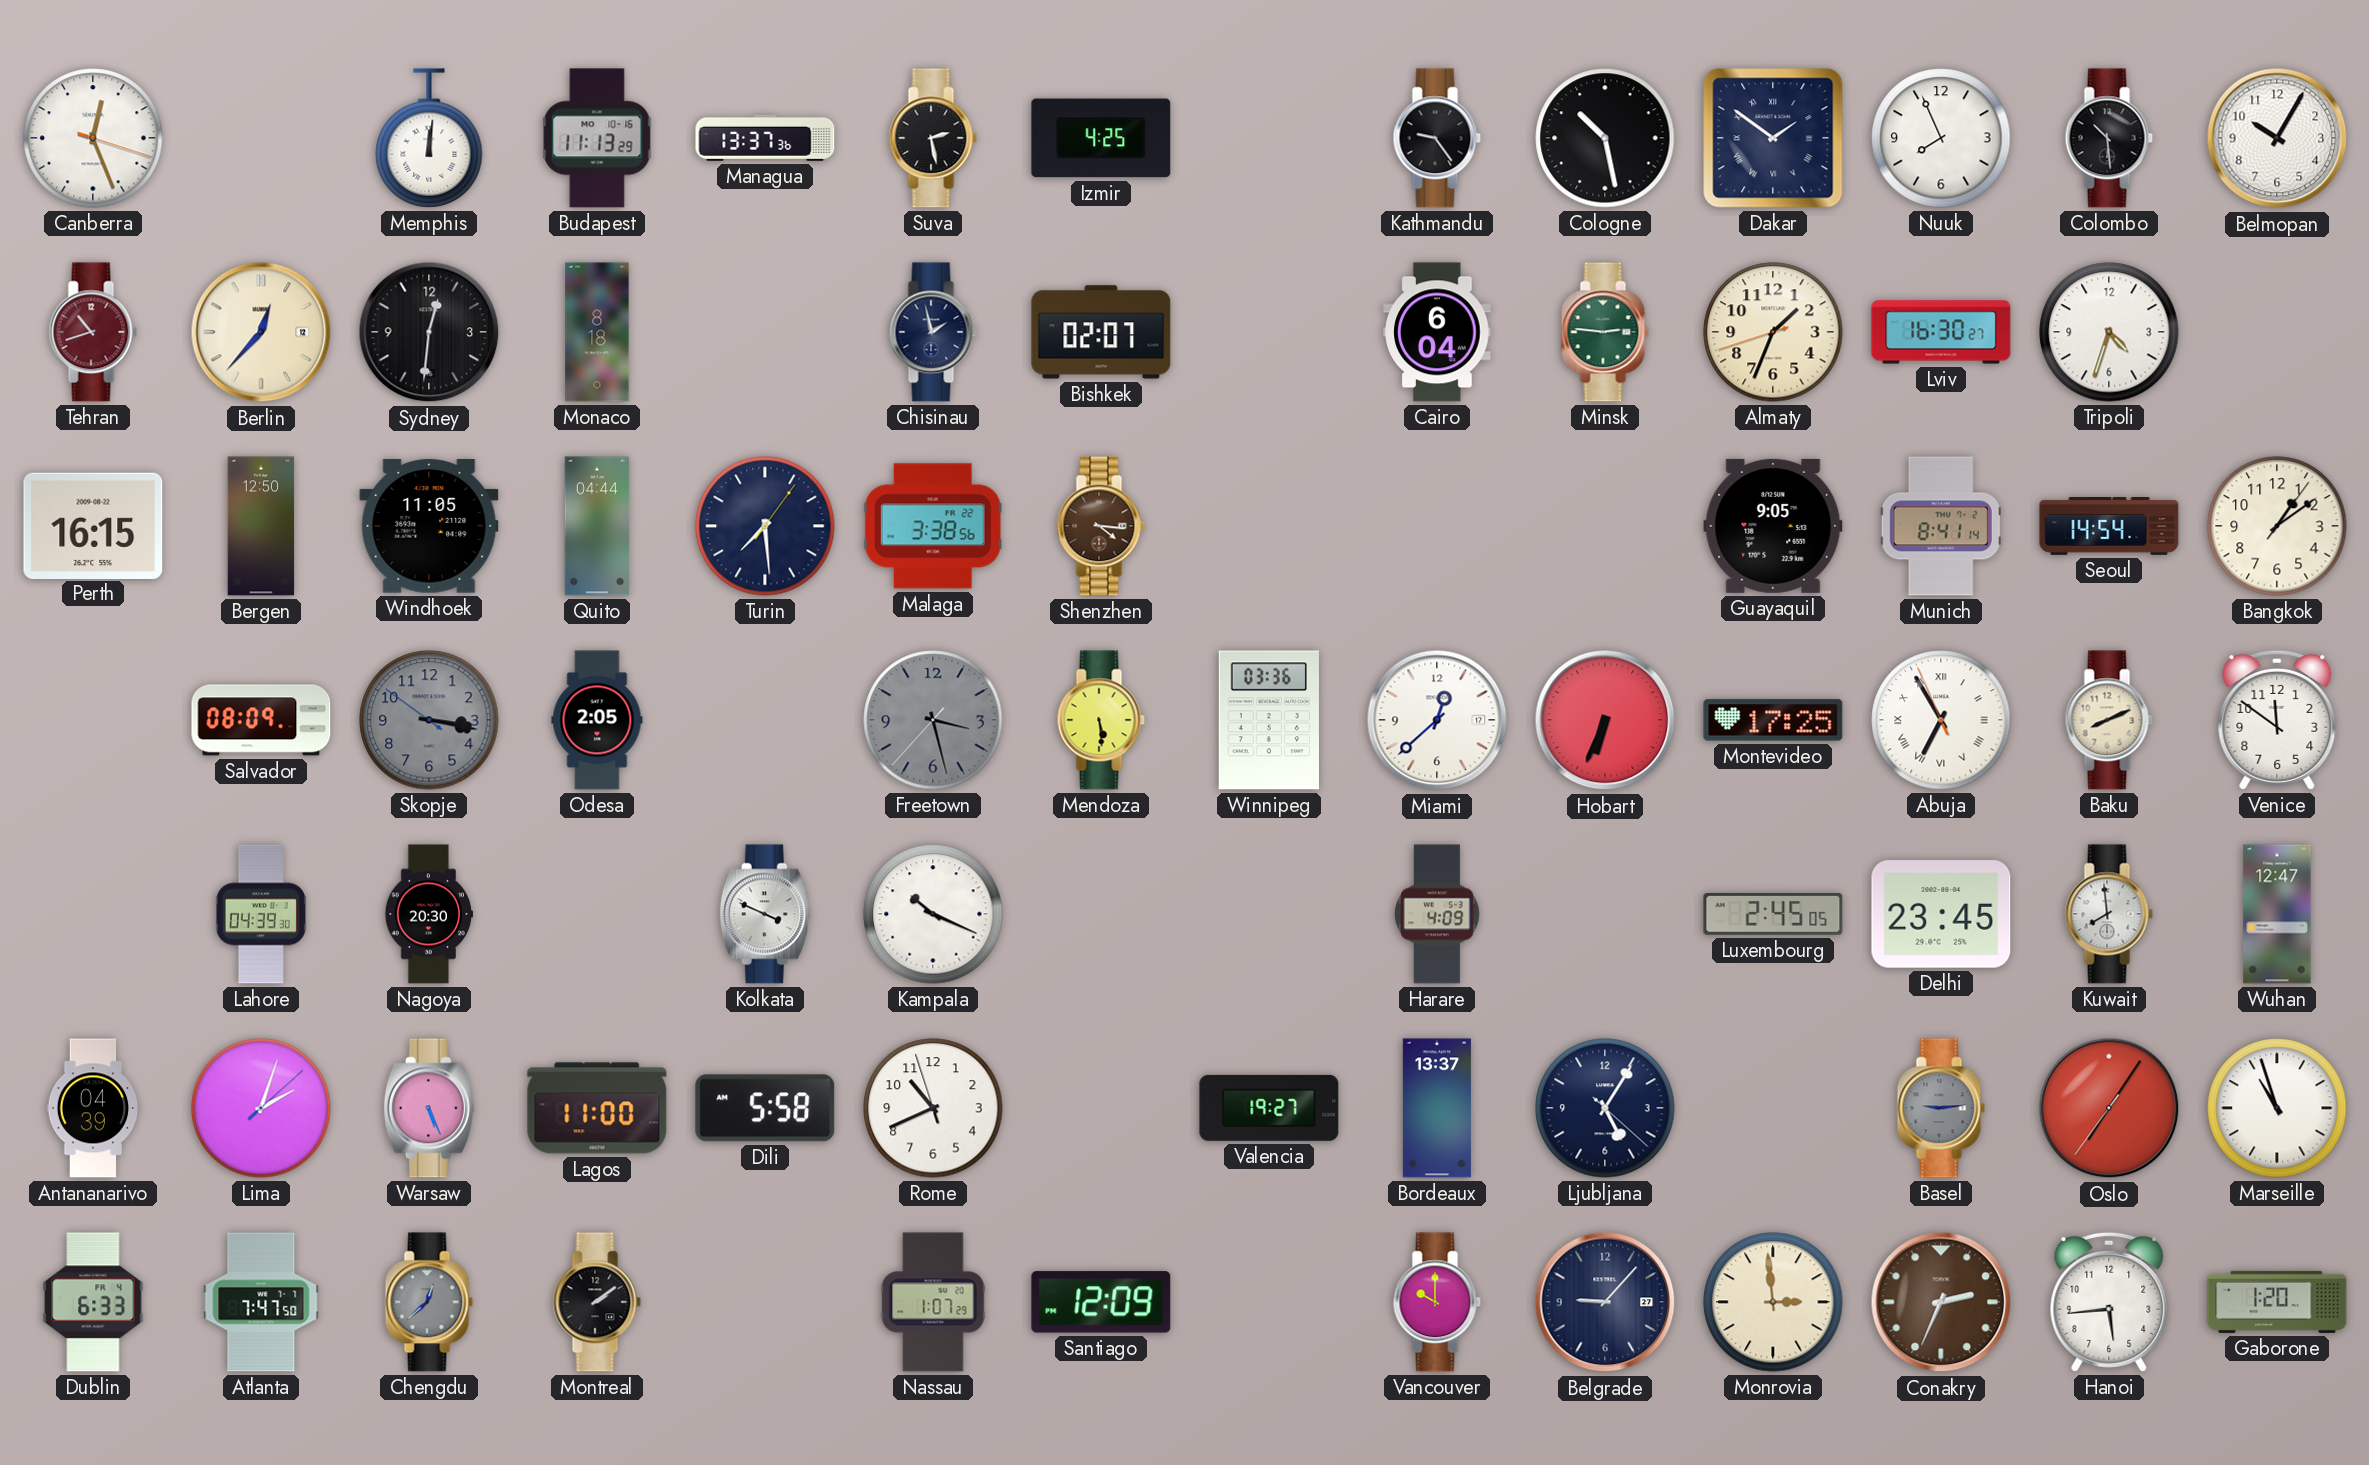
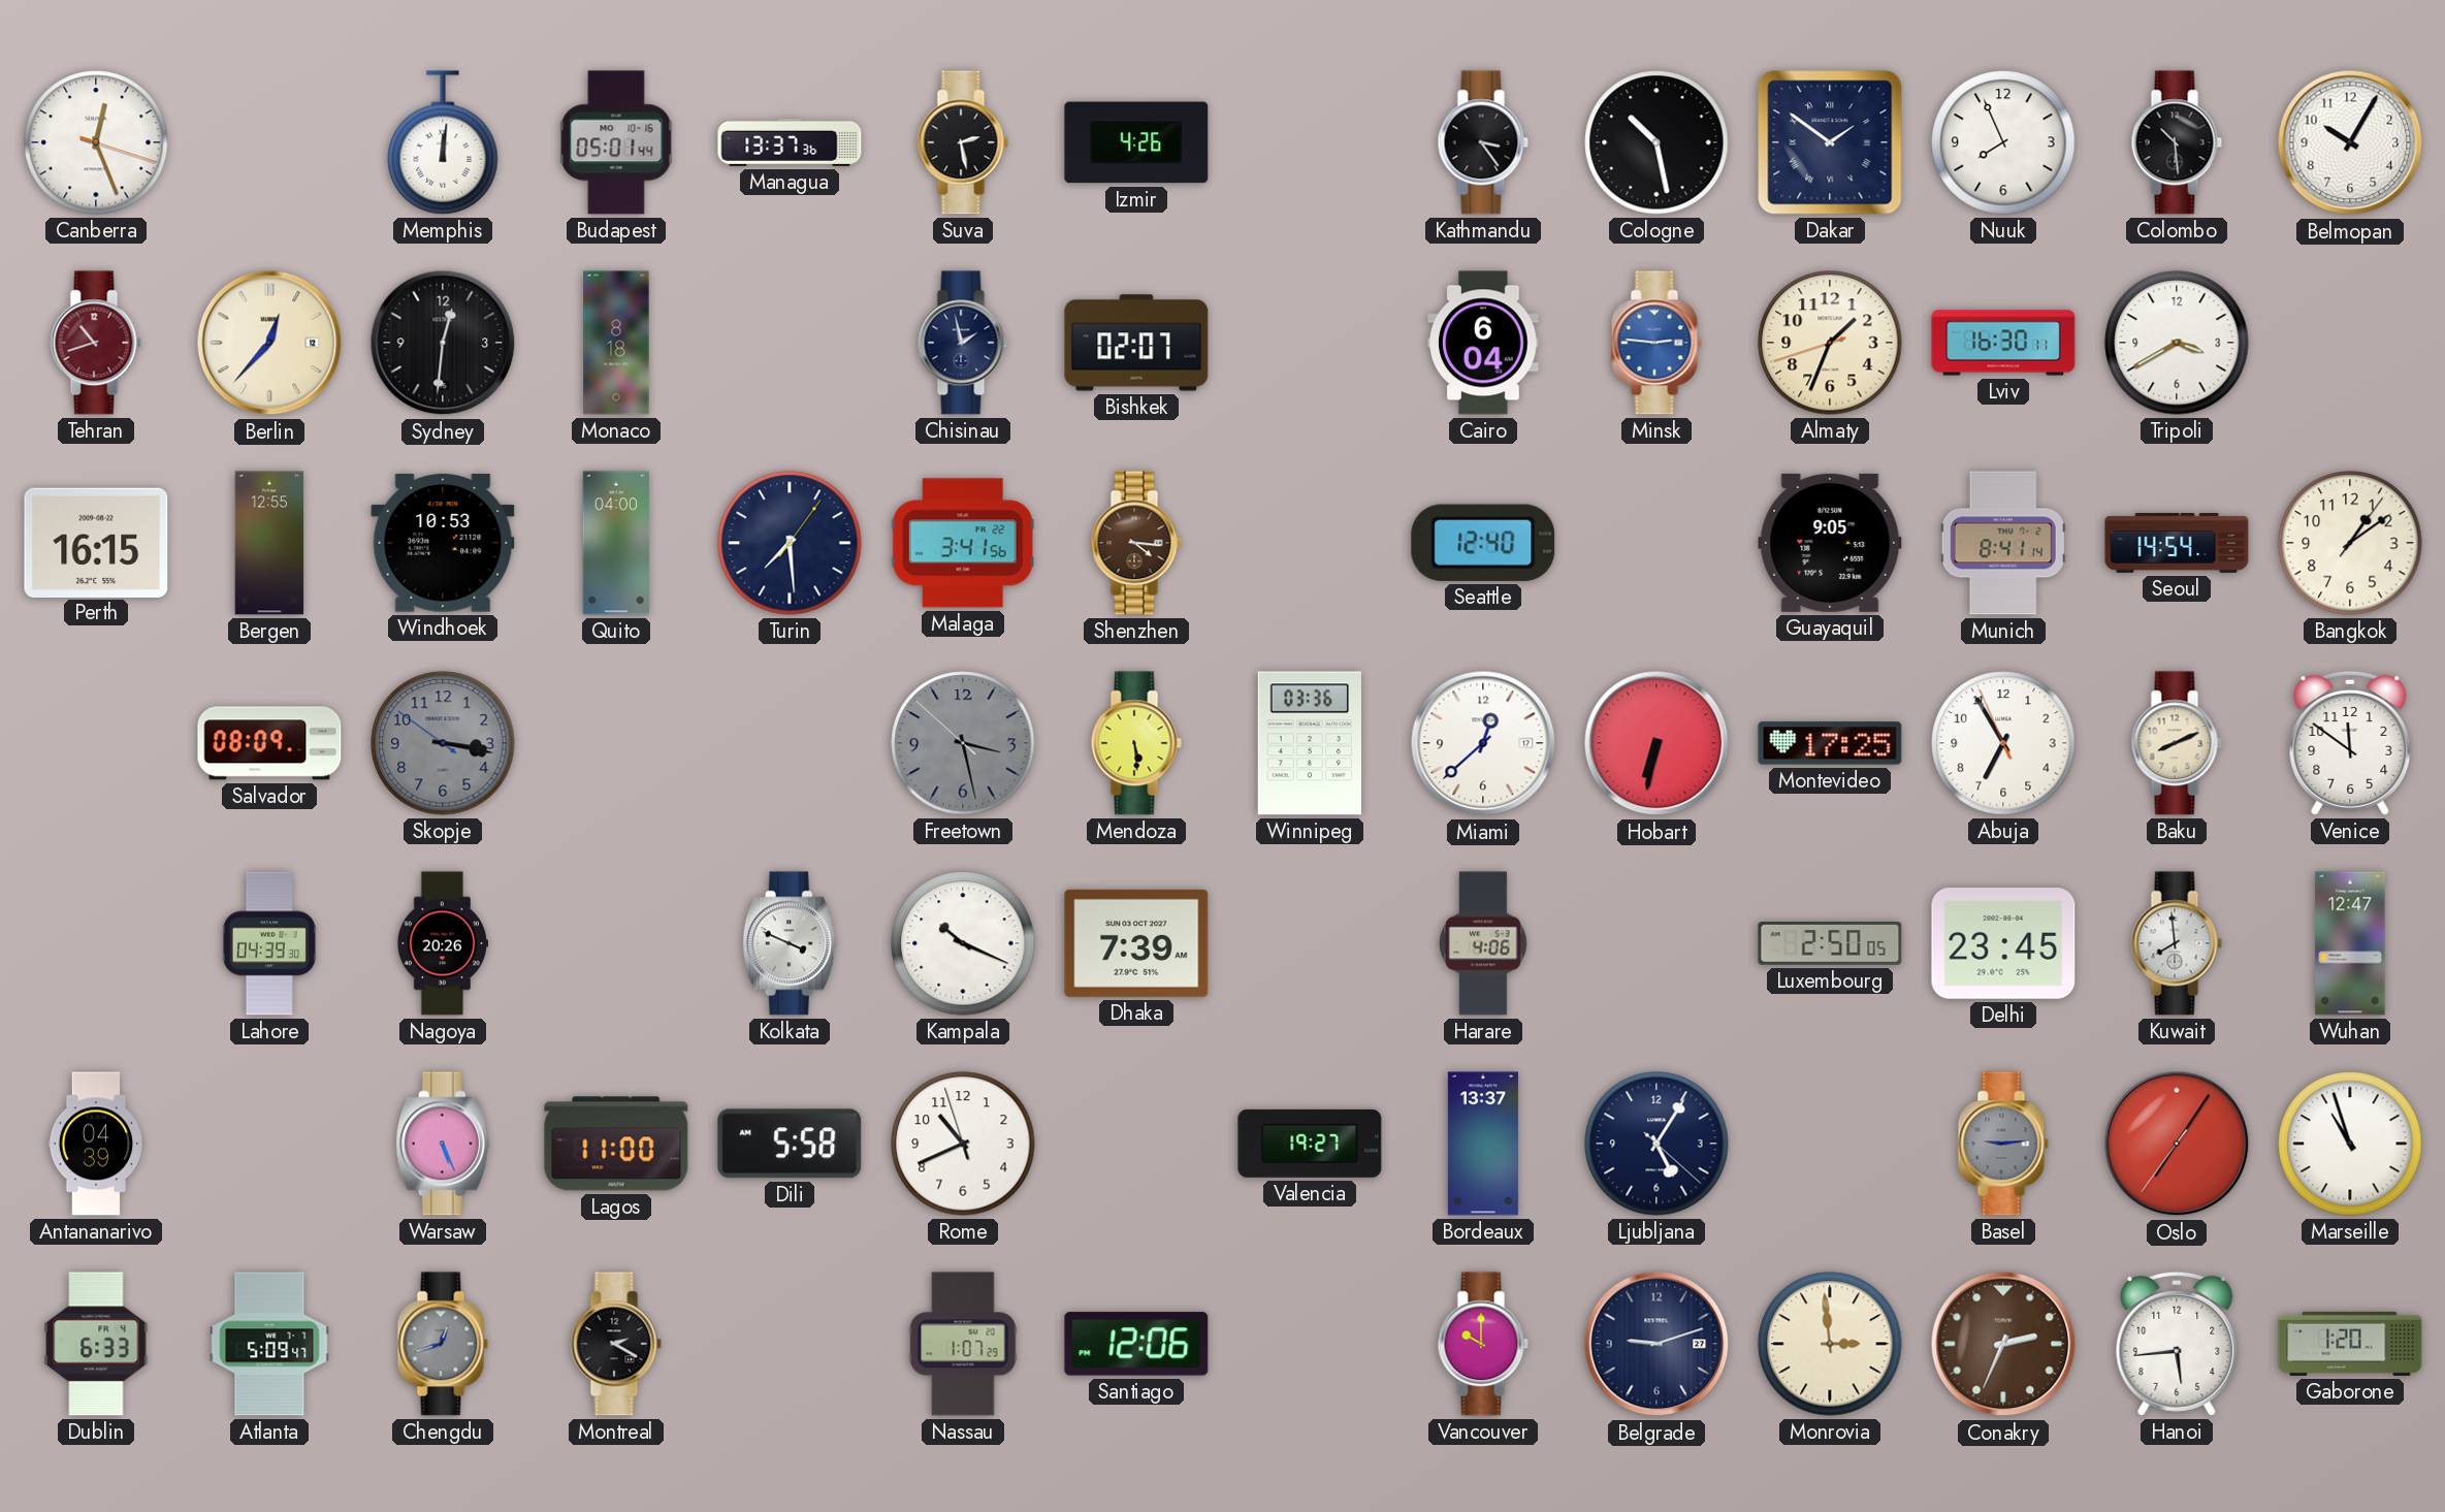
Budapest: 11:13 -> 05:01
Izmir: 4:25 -> 4:26
Kathmandu: 9:24 -> 3:24
Minsk dial: green -> blue
Lviv: 16:30:27 -> 16:30:11
Tripoli: 4:33 -> 3:40
Bergen: 12:50 -> 12:55
Windhoek: 11:05 -> 10:53
Quito: 04:44 -> 04:00
Malaga: 3:38 -> 3:41
Seattle: none -> 12:40
Odesa: 2:05 -> none
Freetown: 3:27:37 -> 3:27:52
Hobart: 6:34 -> 6:32
Abuja numerals: Roman -> Arabic
Nagoya: 20:30 -> 20:26
Dhaka: none -> 7:39
Harare: 4:09 -> 4:06
Luxembourg: 2:45 -> 2:50
Lima: 2:03 -> none
Atlanta: 7:47 -> 5:09
Chengdu: 12:38 -> 12:42
Montreal: 2:09 -> 2:20
Santiago: 12:09 -> 12:06
Belgrade: 9:07 -> 9:12
